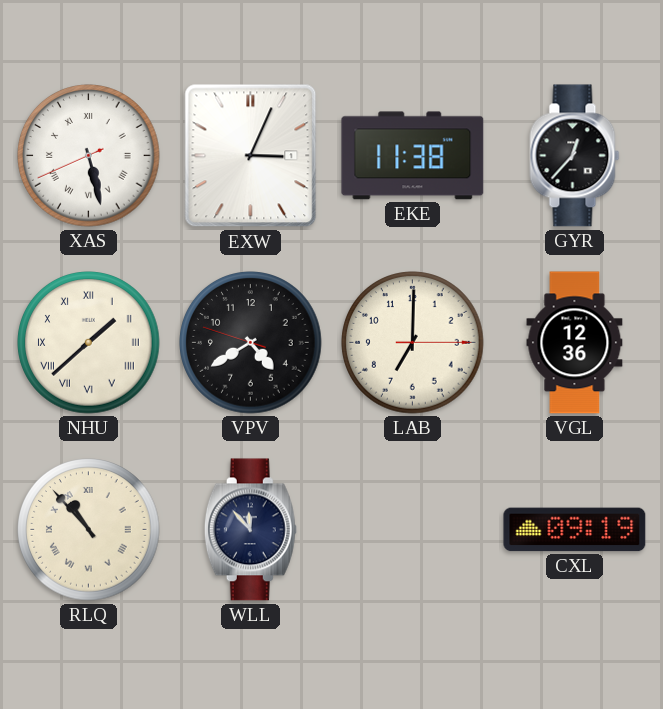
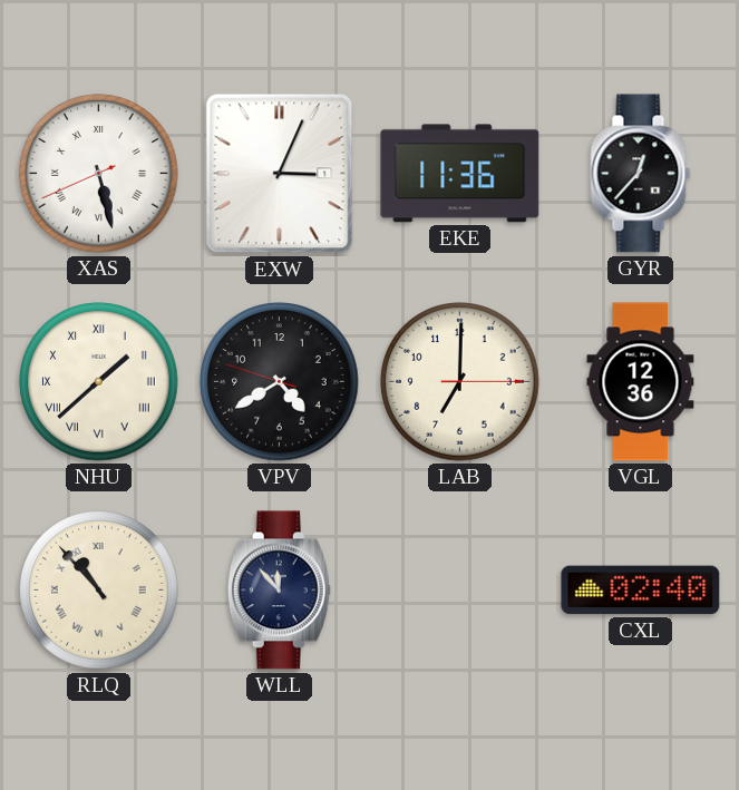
EKE: 11:38 -> 11:36
CXL: 09:19 -> 02:40
